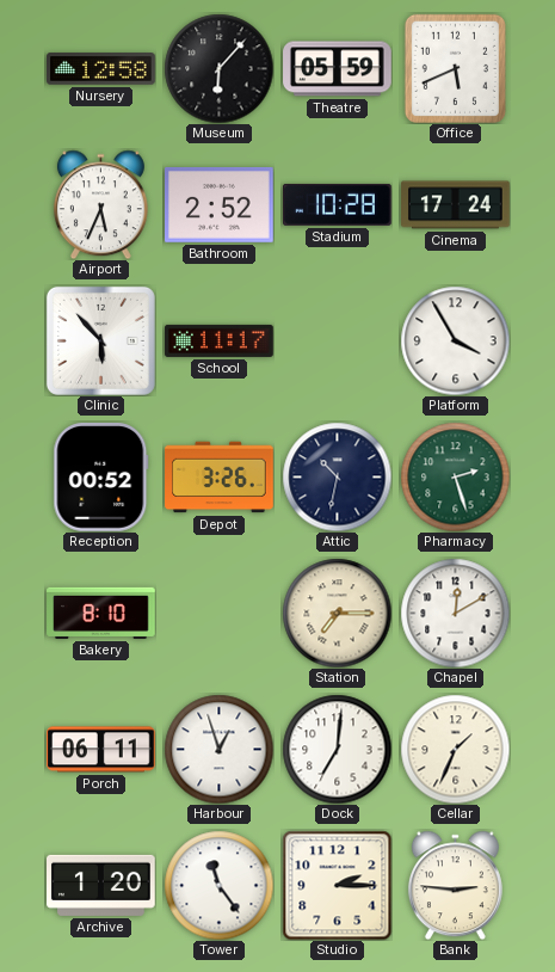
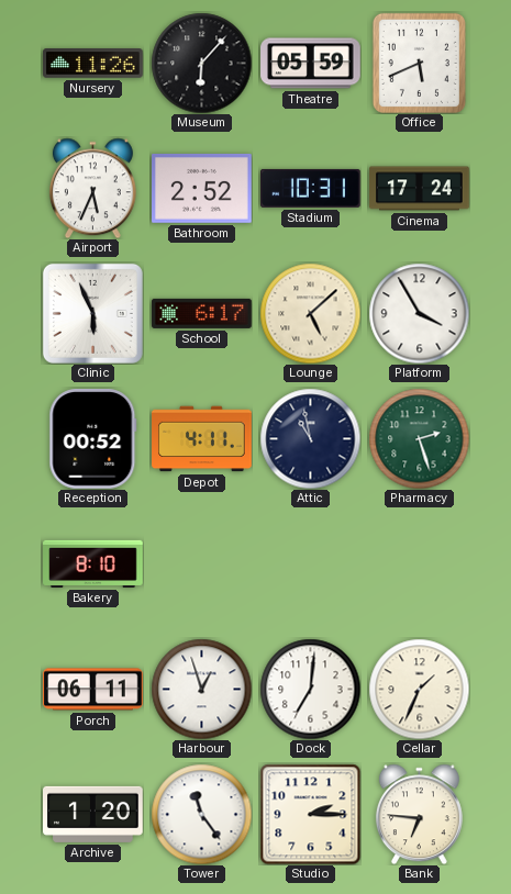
Nursery: 12:58 -> 11:26
Stadium: 10:28 -> 10:31
Clinic: 5:53 -> 5:56
School: 11:17 -> 6:17
Lounge: none -> 5:08
Depot: 3:26 -> 4:11
Attic: 10:32 -> 10:58
Station: 7:15 -> none
Chapel: 12:10 -> none
Bank: 2:46 -> 6:46
